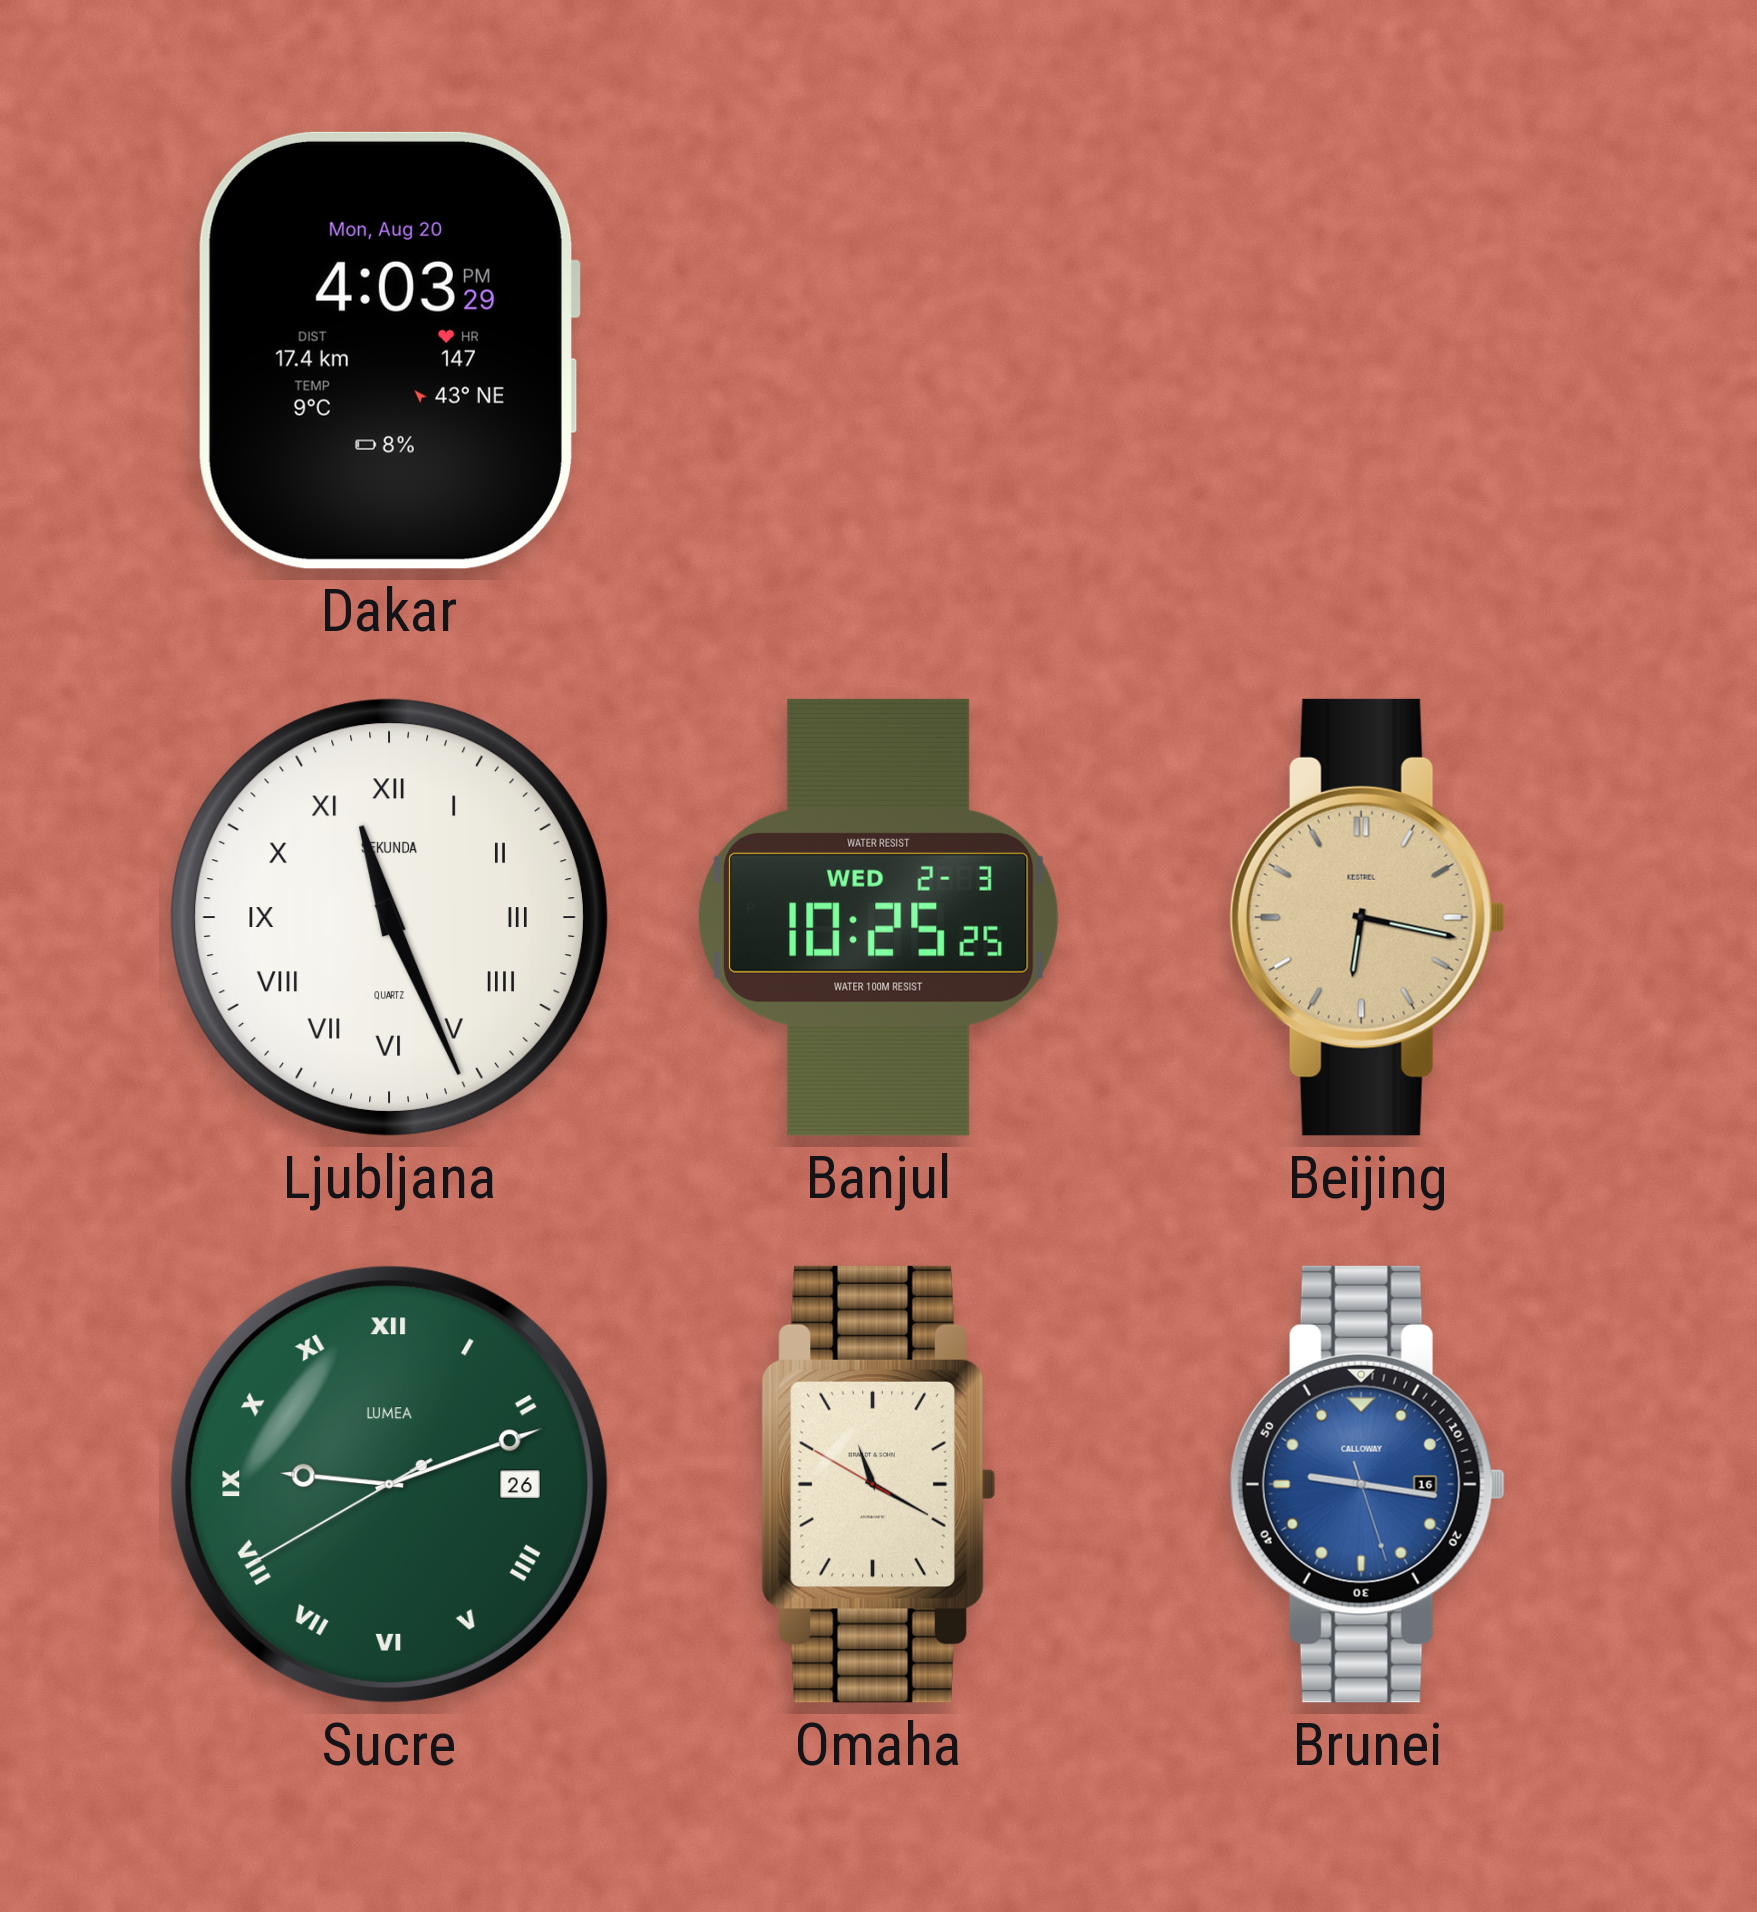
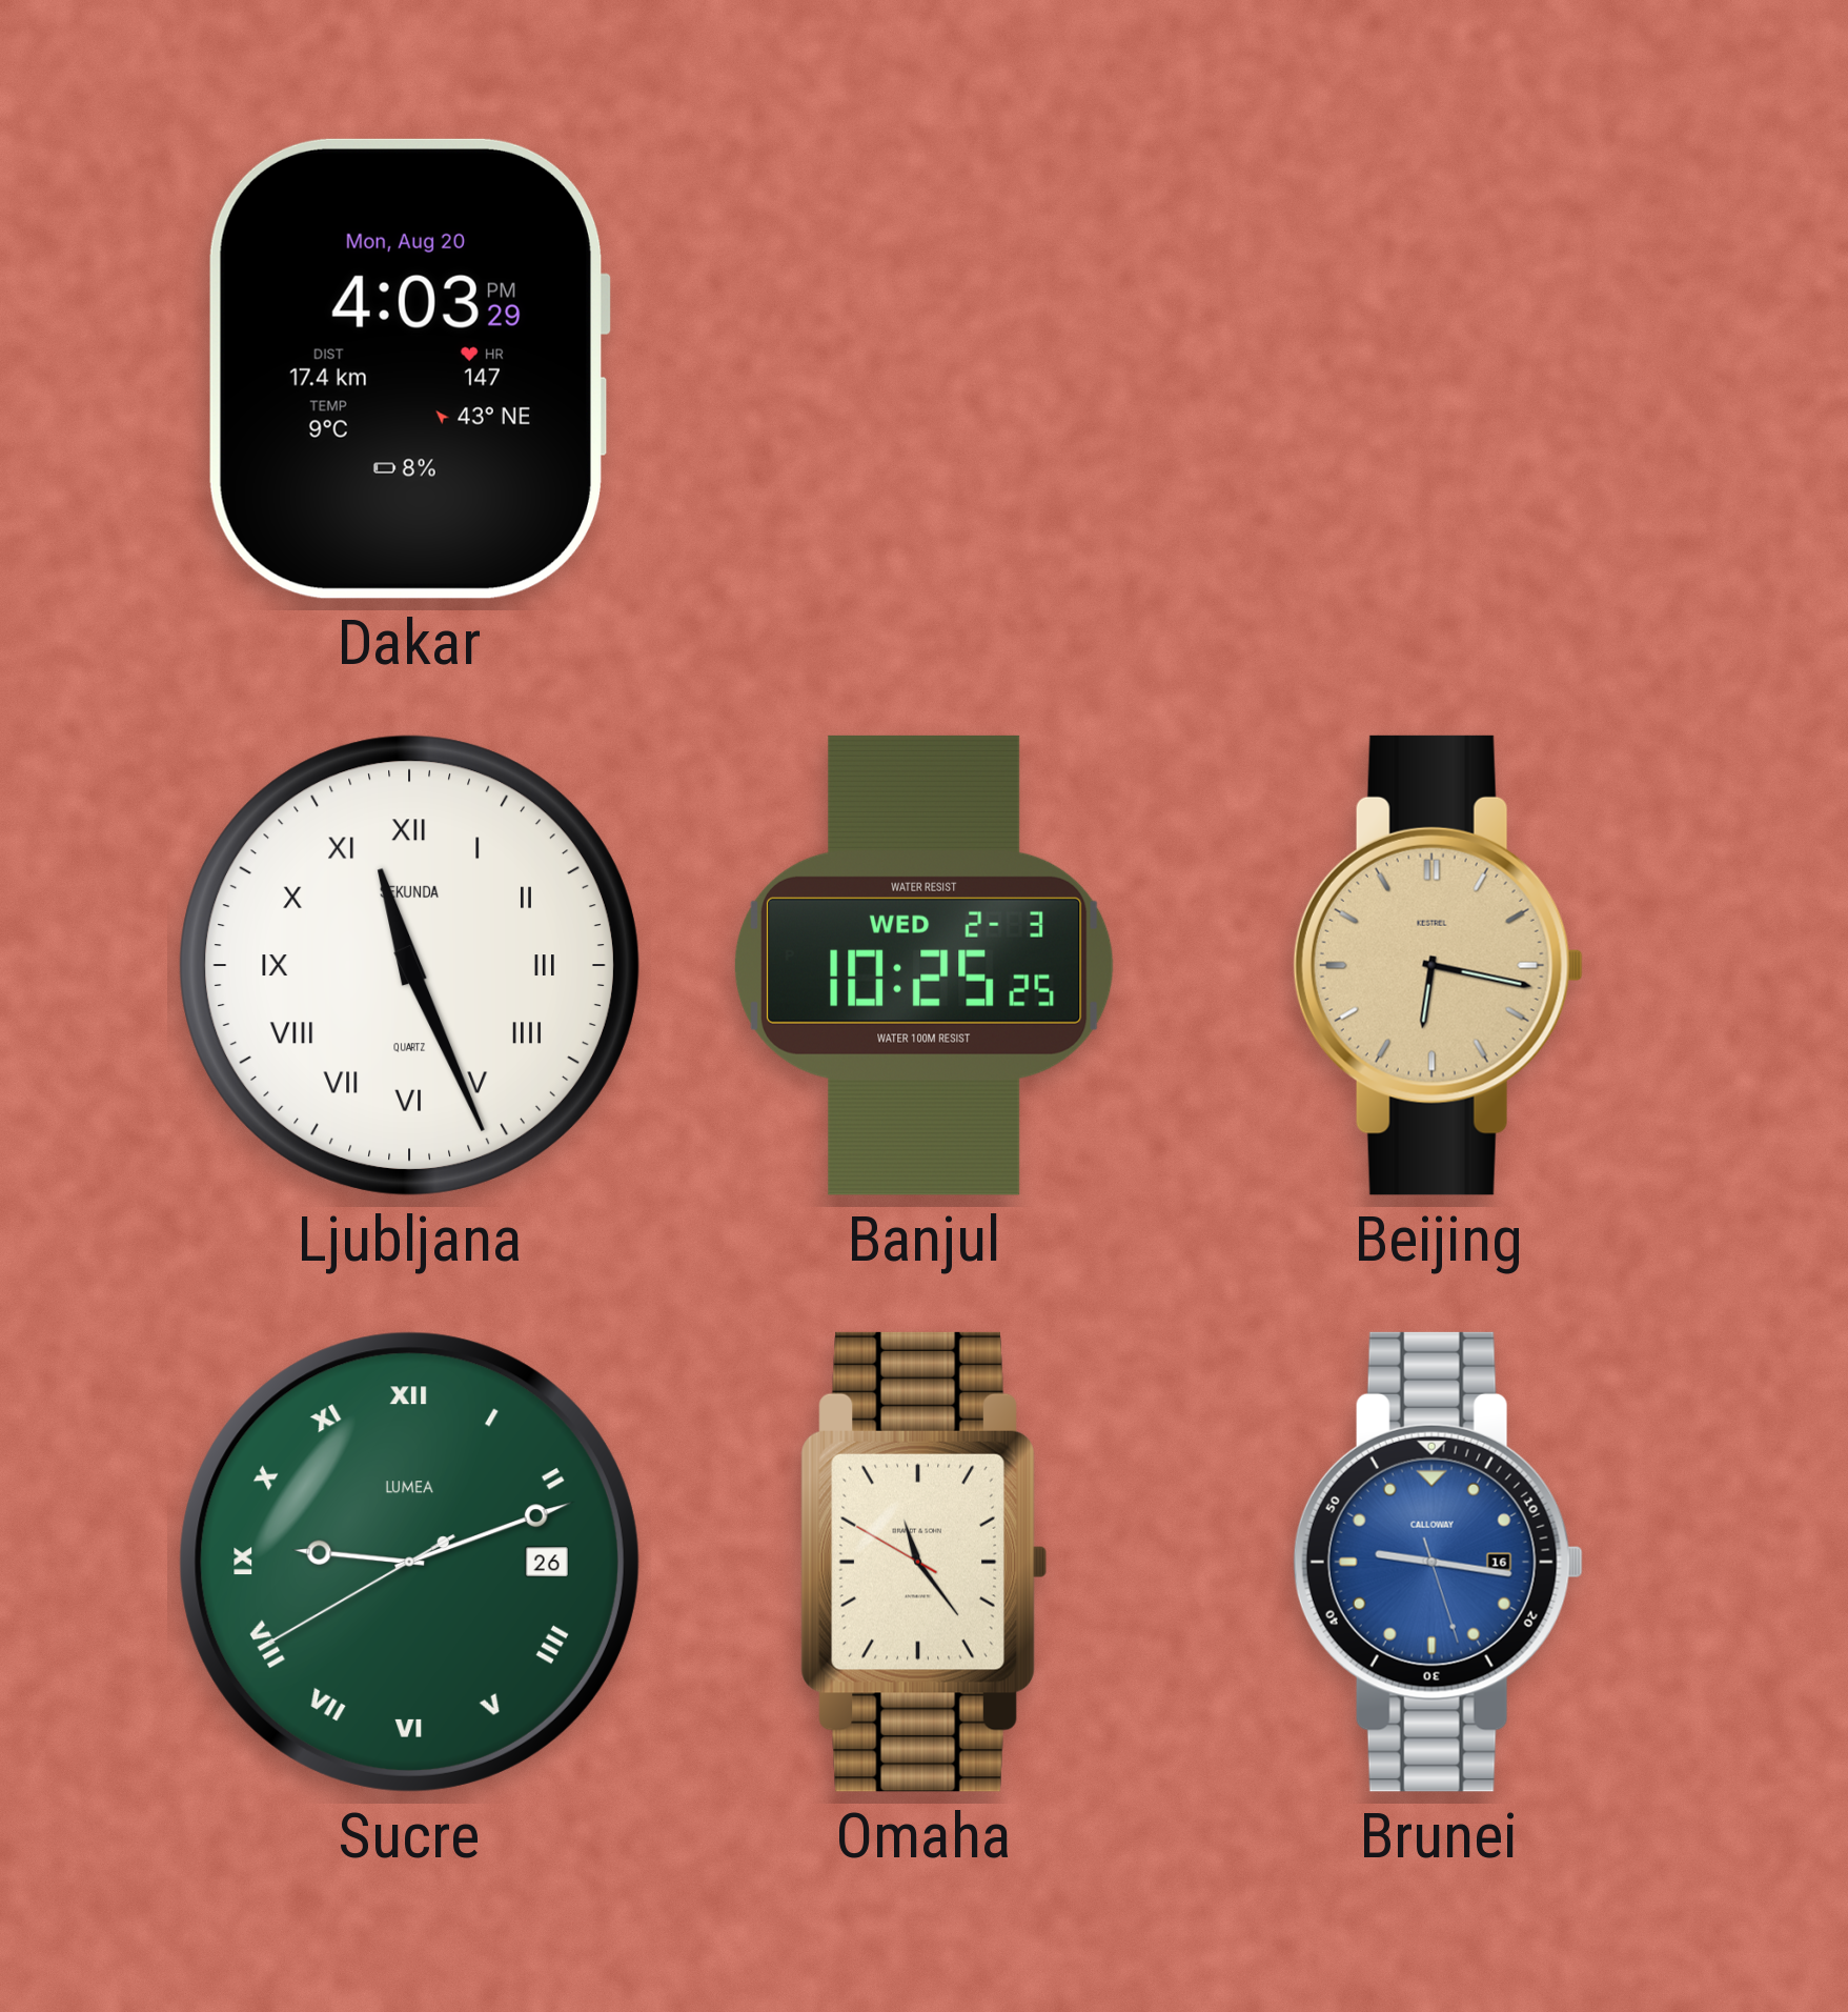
Omaha: 11:19 -> 11:23
